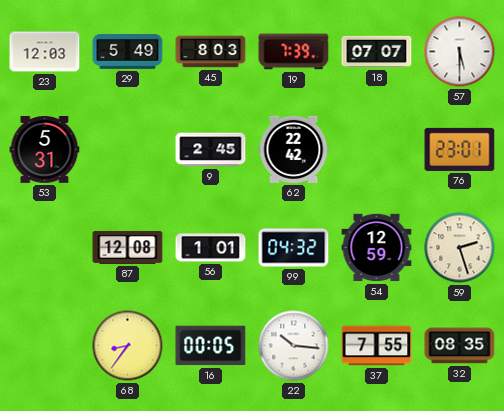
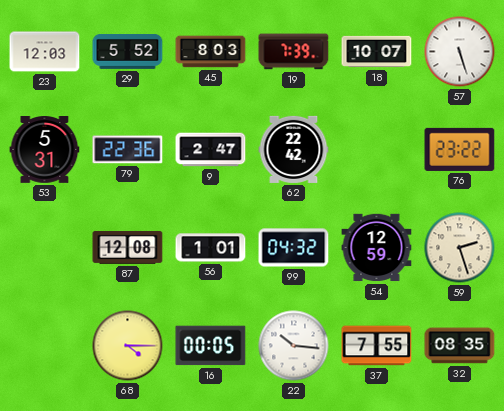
29: 5:49 -> 5:52
18: 07:07 -> 10:07
57: 5:30 -> 5:27
79: none -> 22:36
9: 2:45 -> 2:47
76: 23:01 -> 23:22
68: 8:36 -> 4:15
